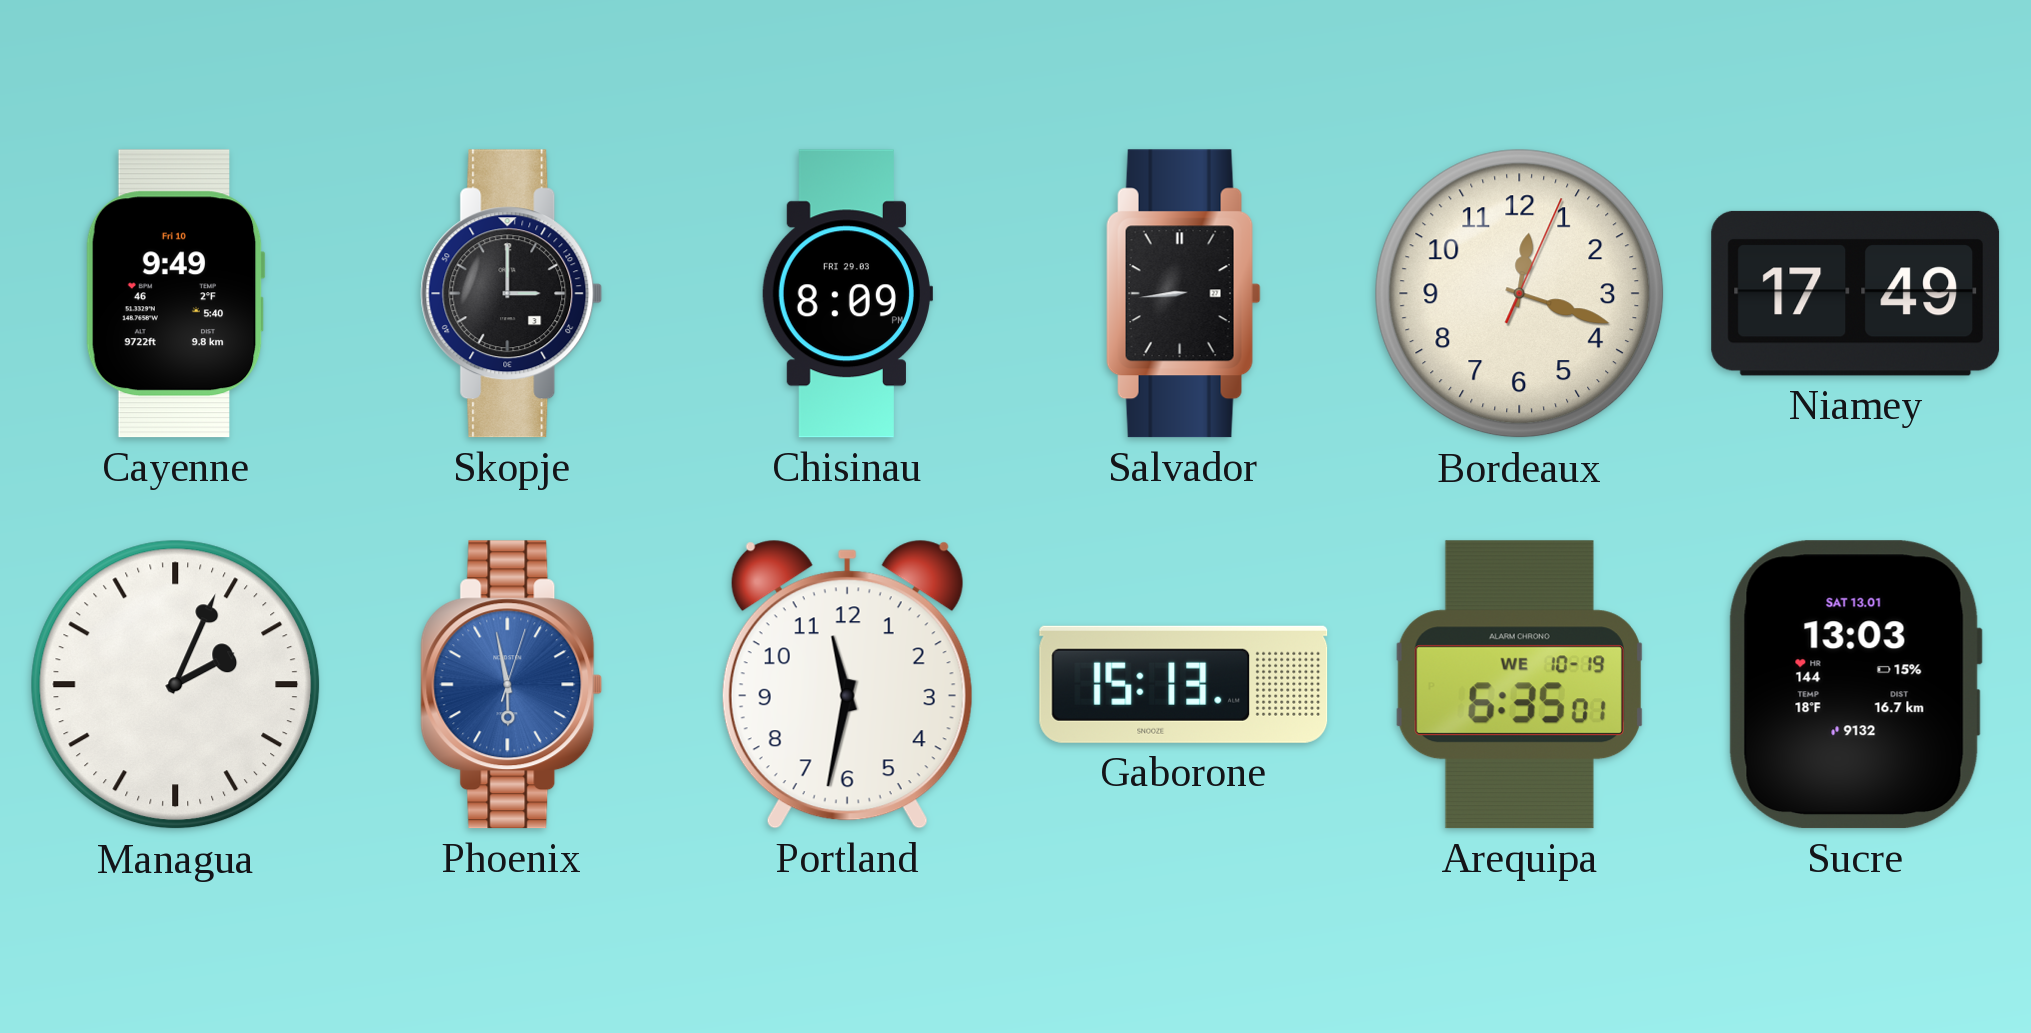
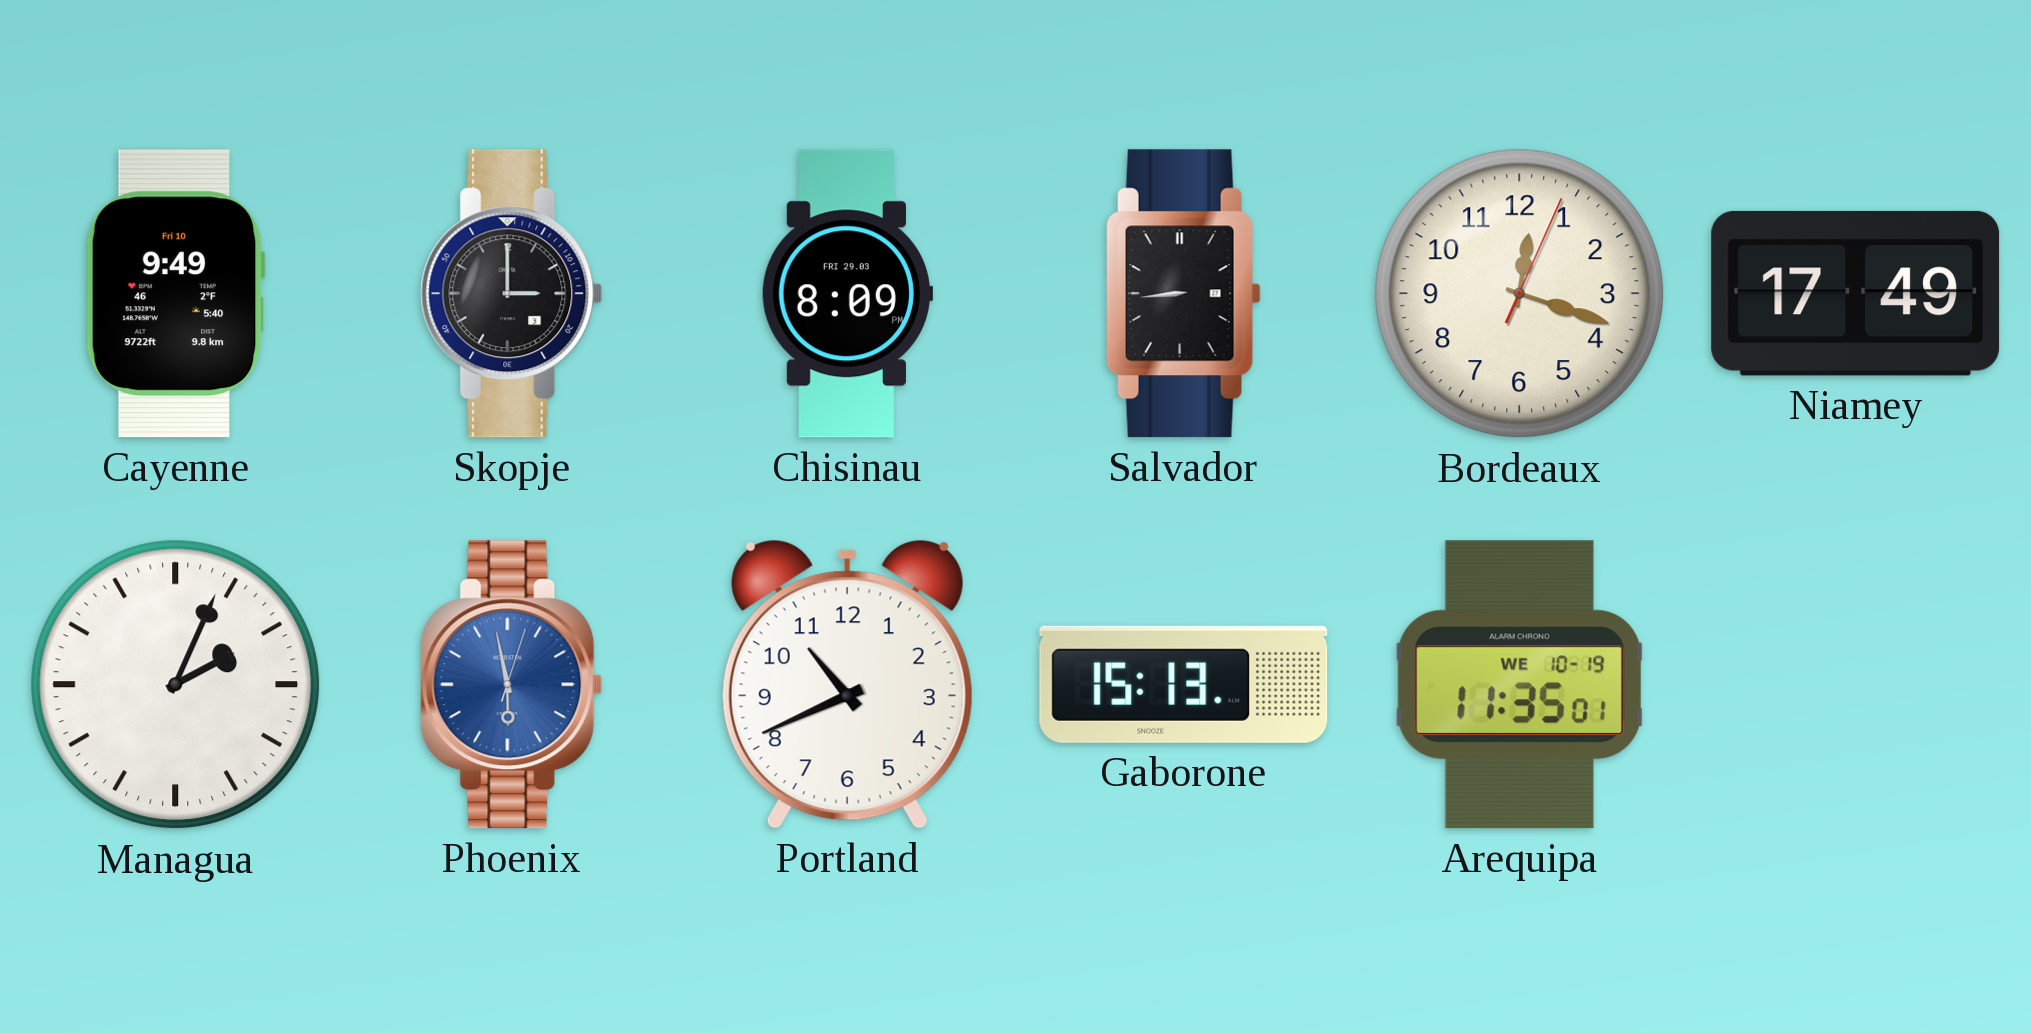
Portland: 11:32 -> 10:41
Arequipa: 6:35 -> 11:35
Sucre: 13:03 -> none
